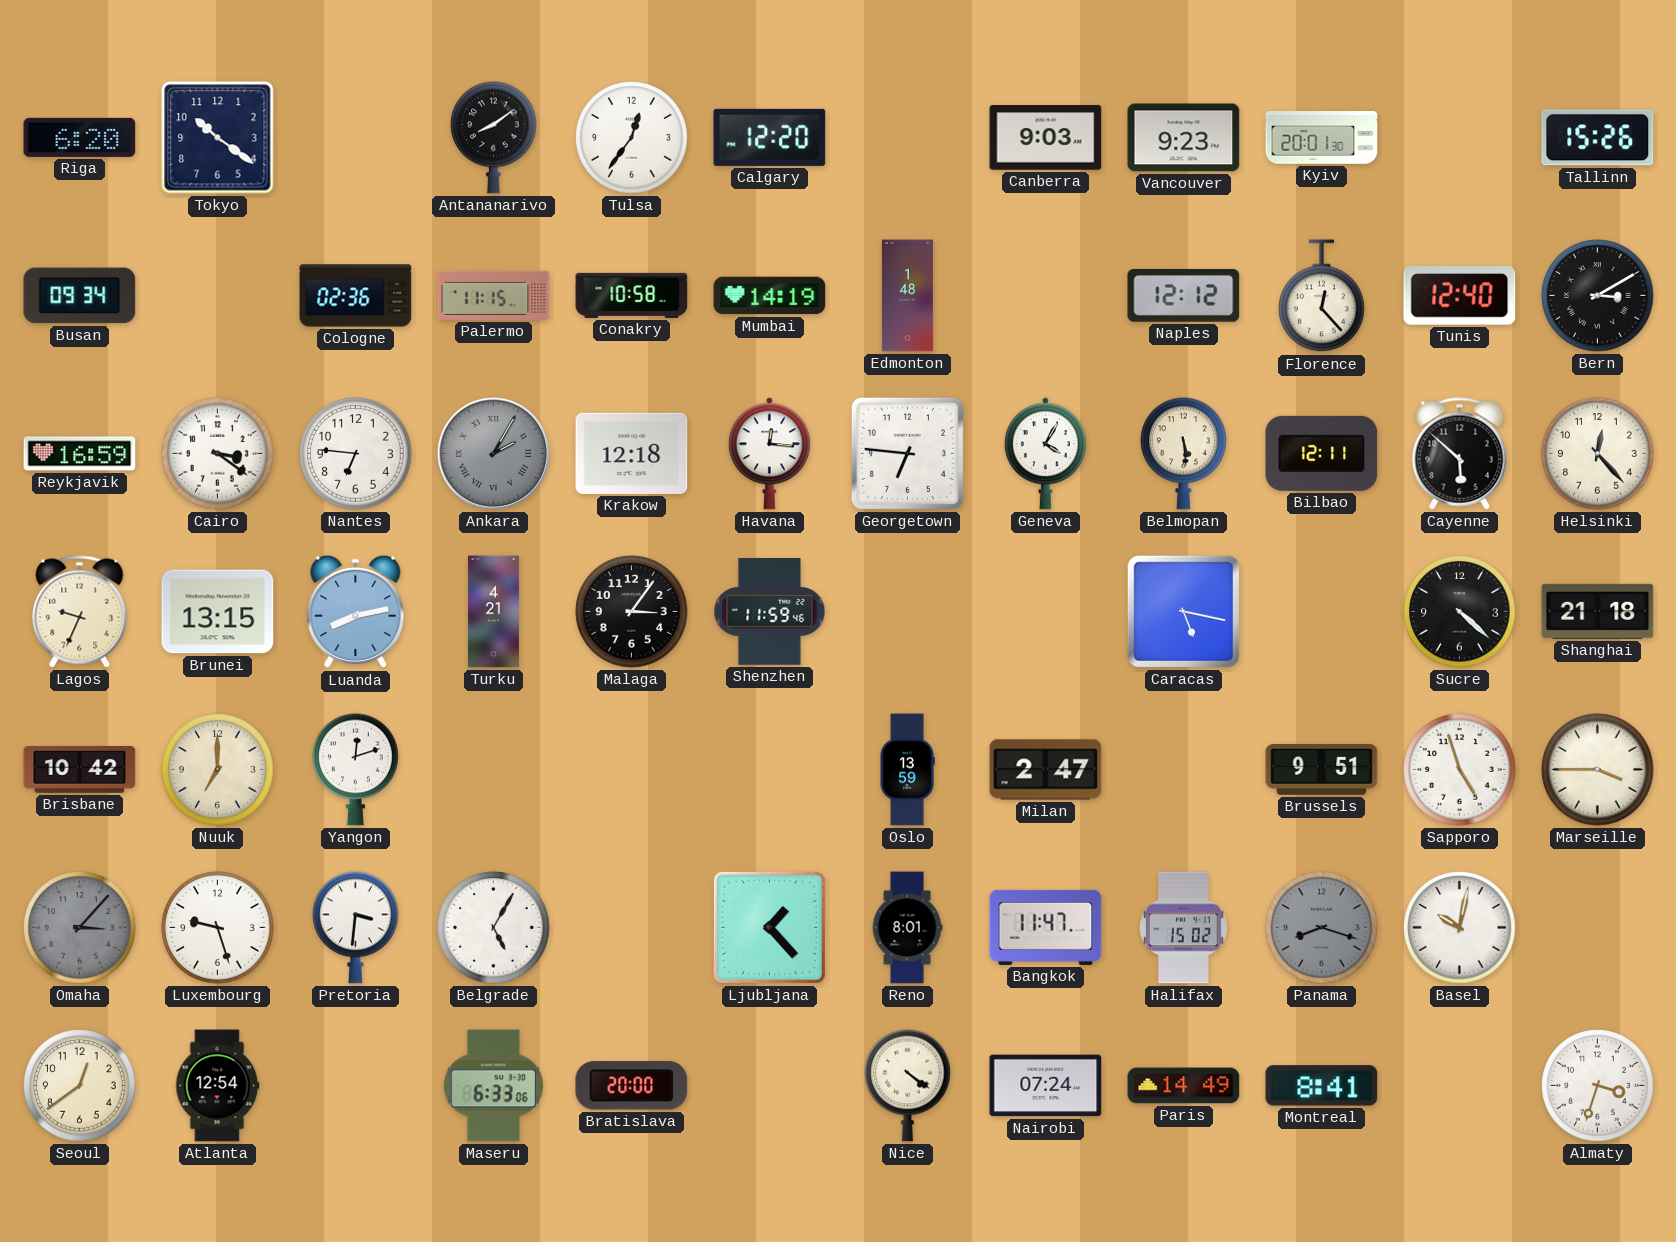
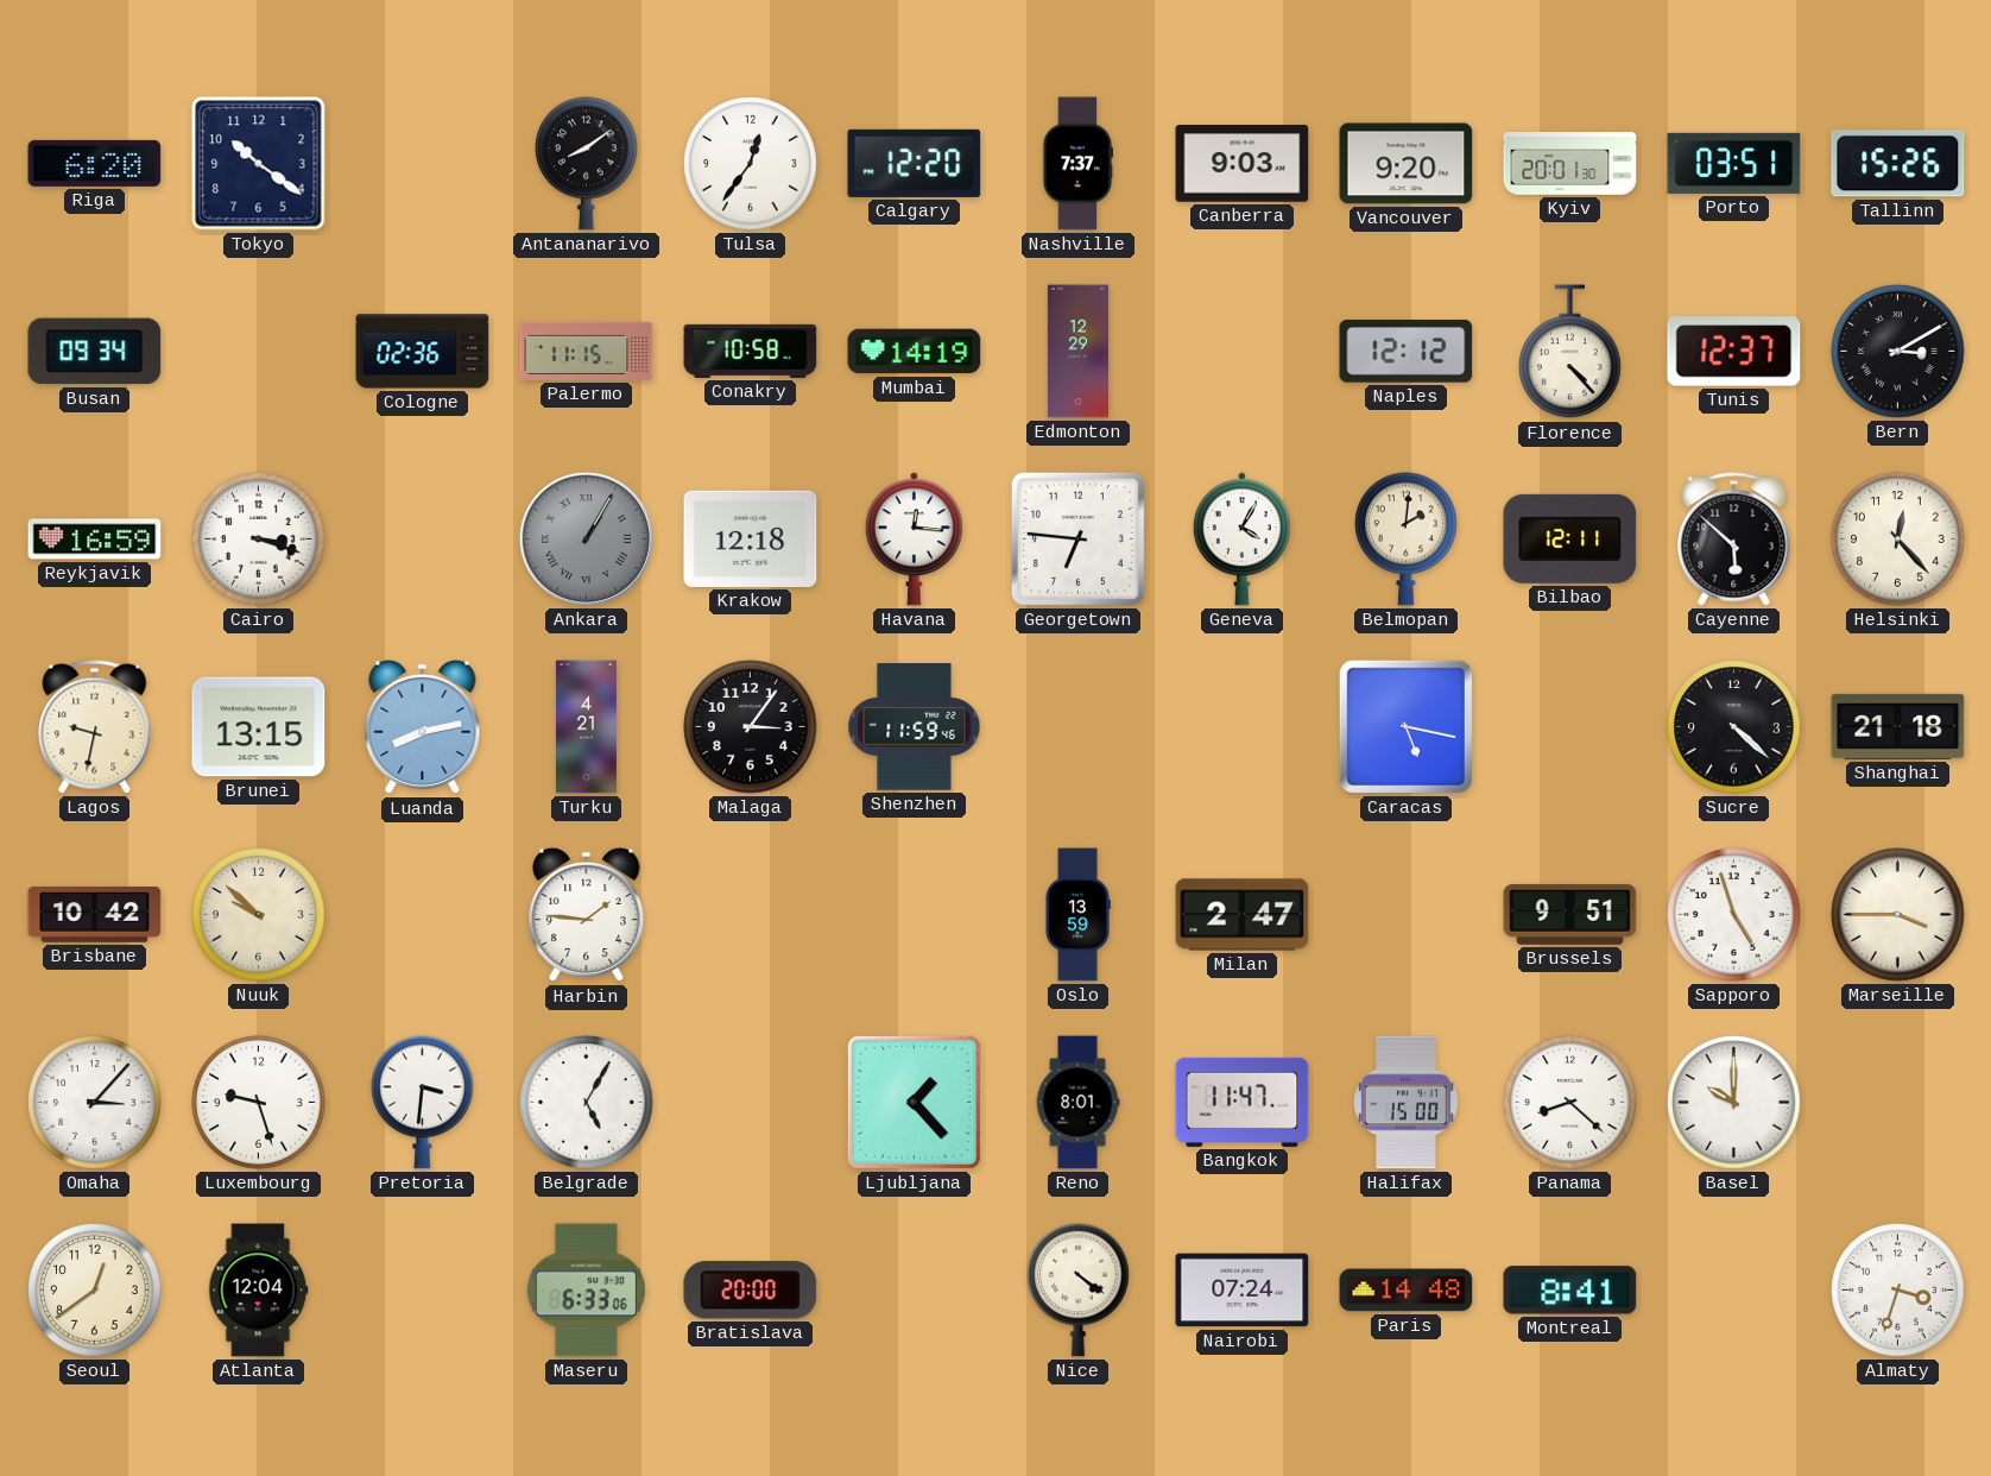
Nashville: none -> 7:37
Vancouver: 9:23 -> 9:20
Porto: none -> 03:51
Edmonton: 1:48 -> 12:29
Florence: 12:23 -> 4:23
Tunis: 12:40 -> 12:37
Cairo: 3:21 -> 3:18
Nantes: 6:46 -> none
Ankara: 2:05 -> 1:05
Belmopan: 5:29 -> 2:01
Lagos: 9:34 -> 9:32
Nuuk: 7:00 -> 9:52
Yangon: 12:12 -> none
Harbin: none -> 1:46
Omaha dial: grey -> white
Halifax: 15:02 -> 15:00
Panama: 8:18 -> 8:22
Panama dial: grey -> white
Basel: 10:02 -> 10:00
Atlanta: 12:54 -> 12:04
Paris: 14:49 -> 14:48
